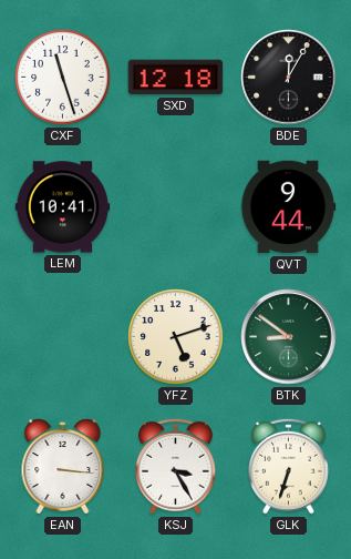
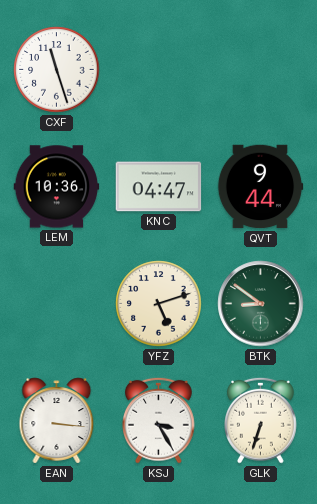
SXD: 12:18 -> none
BDE: 12:05 -> none
LEM: 10:41 -> 10:36
KNC: none -> 04:47
